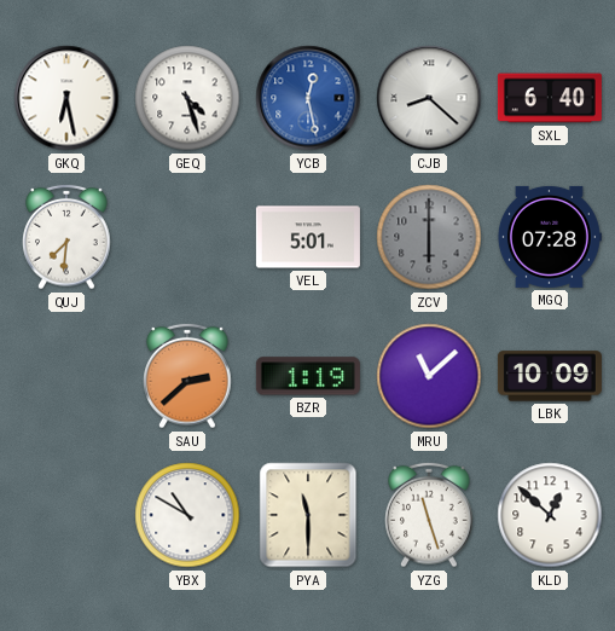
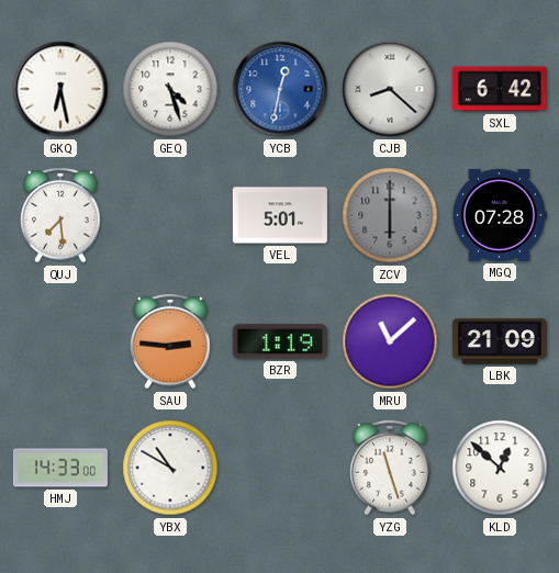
YCB: 12:28 -> 12:32
SXL: 6:40 -> 6:42
QUJ: 7:31 -> 7:29
SAU: 2:38 -> 2:46
LBK: 10:09 -> 21:09
HMJ: none -> 14:33
PYA: 11:30 -> none
